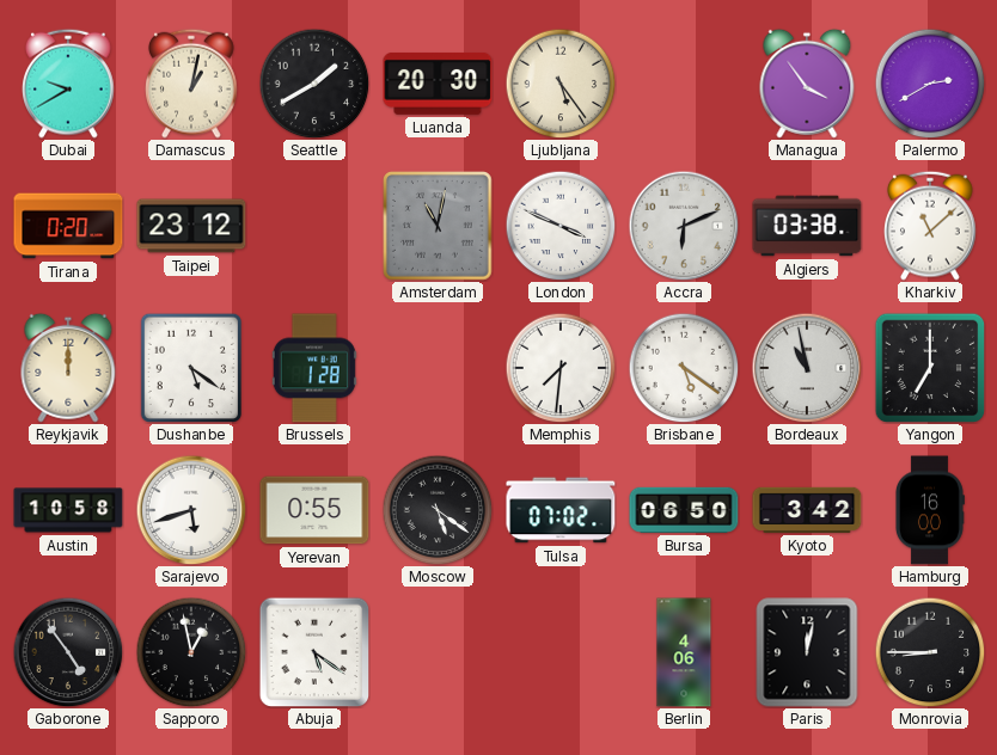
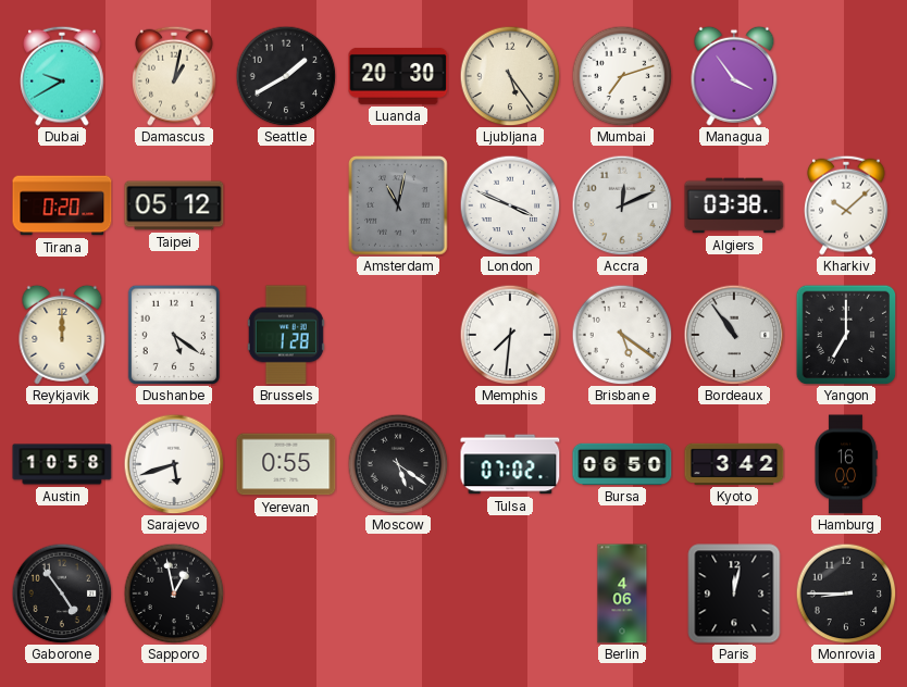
Mumbai: none -> 7:12
Palermo: 2:40 -> none
Taipei: 23:12 -> 05:12
Accra: 6:11 -> 12:11
Kharkiv: 11:08 -> 10:08
Bordeaux: 10:58 -> 10:54
Abuja: 5:21 -> none
